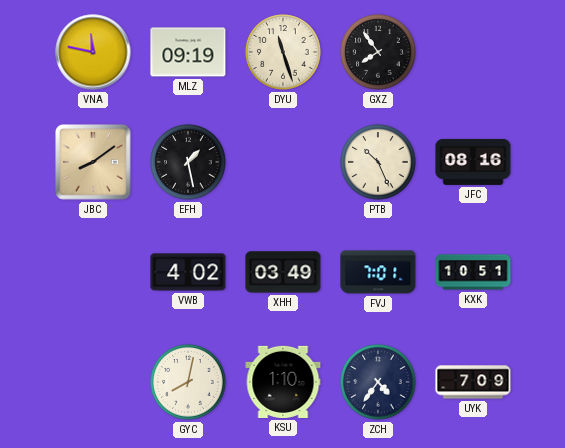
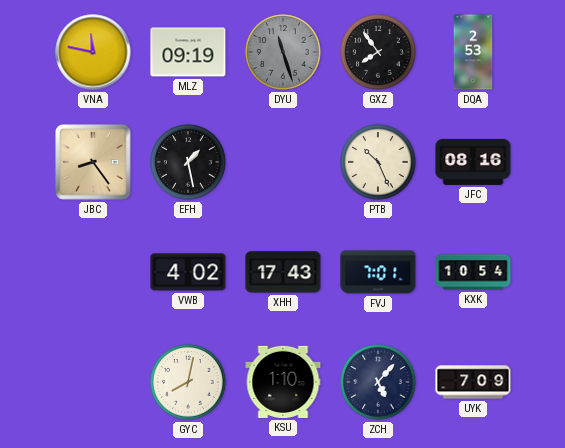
DYU dial: cream -> grey
DQA: none -> 2:53
JBC: 8:09 -> 8:24
XHH: 03:49 -> 17:43
KXK: 10:51 -> 10:54
ZCH: 4:36 -> 5:07
